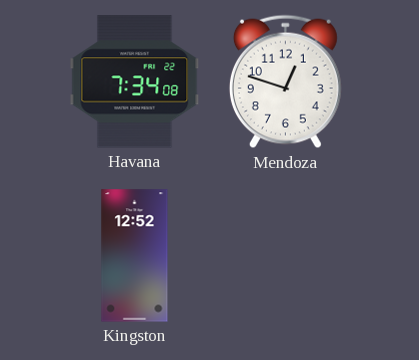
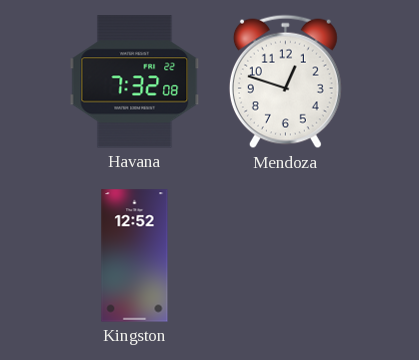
Havana: 7:34 -> 7:32
